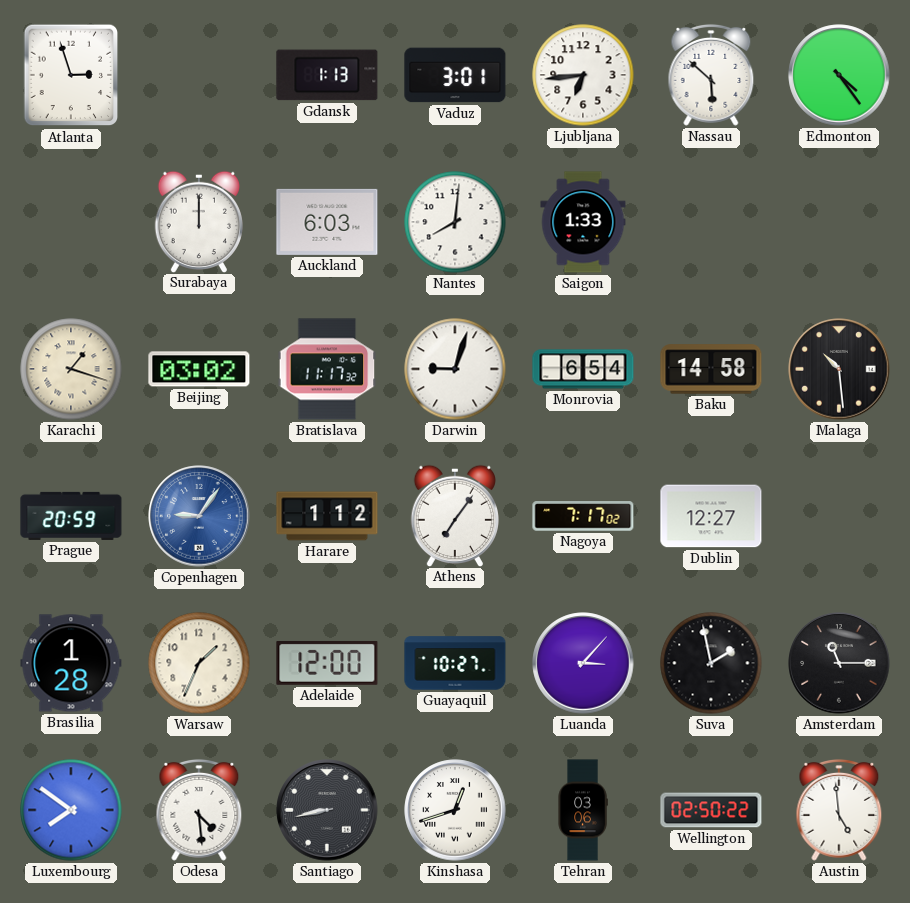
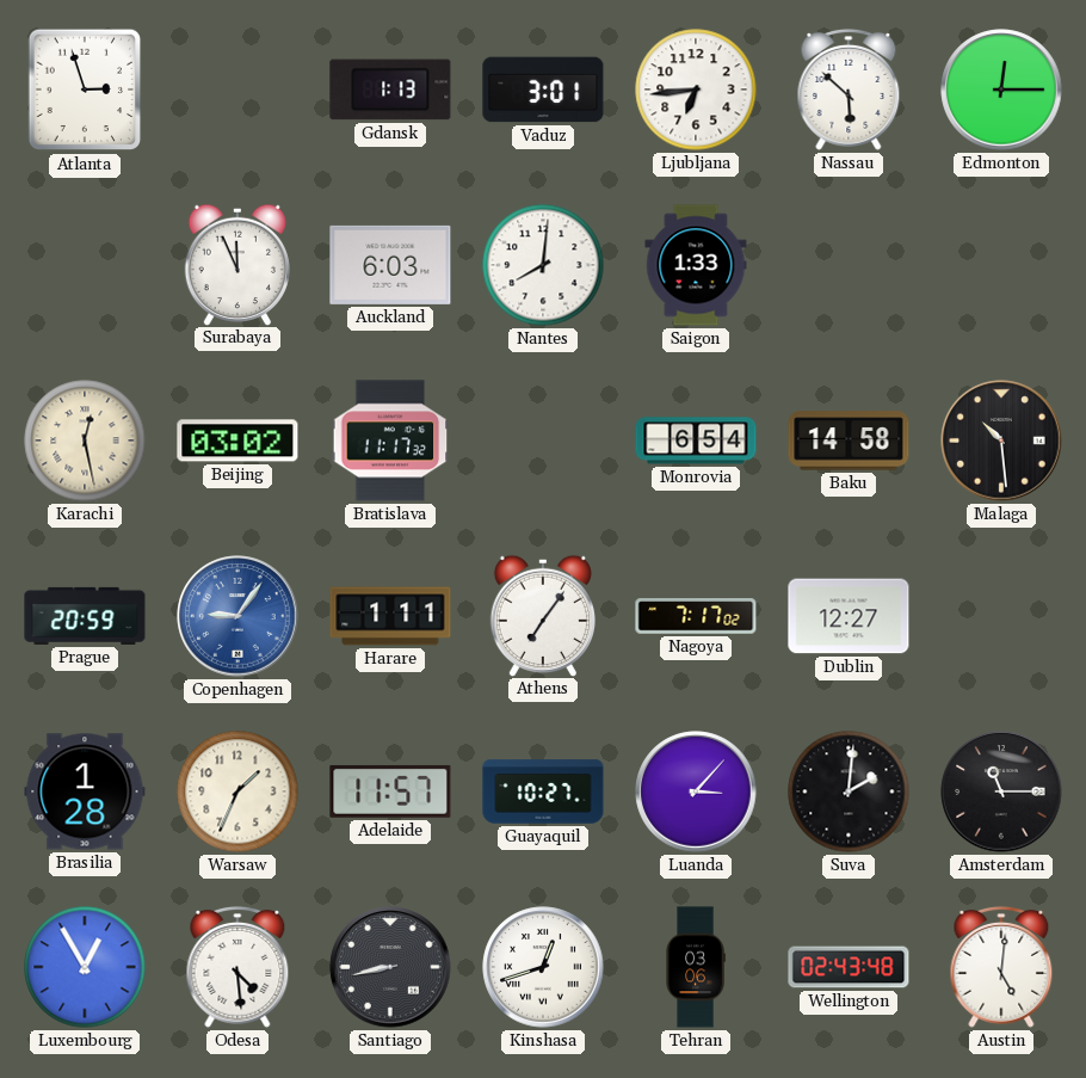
Edmonton: 4:24 -> 12:15
Surabaya: 12:00 -> 11:56
Karachi: 1:18 -> 12:28
Darwin: 9:03 -> none
Harare: 1:12 -> 1:11
Adelaide: 12:00 -> 11:57
Suva: 1:58 -> 2:01
Luxembourg: 7:51 -> 12:55
Wellington: 02:50 -> 02:43
Austin: 4:59 -> 5:01
